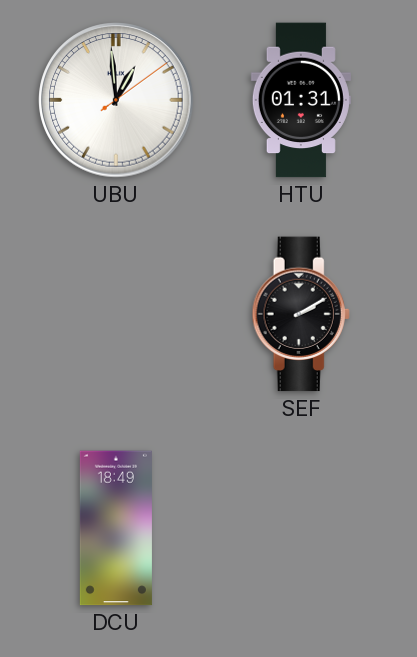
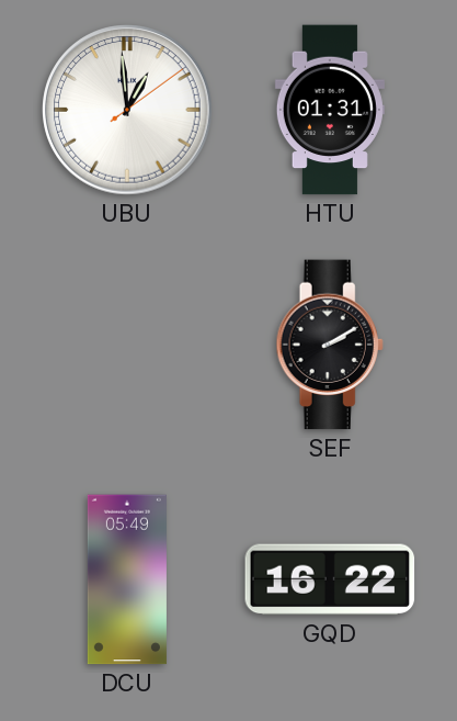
DCU: 18:49 -> 05:49
GQD: none -> 16:22
